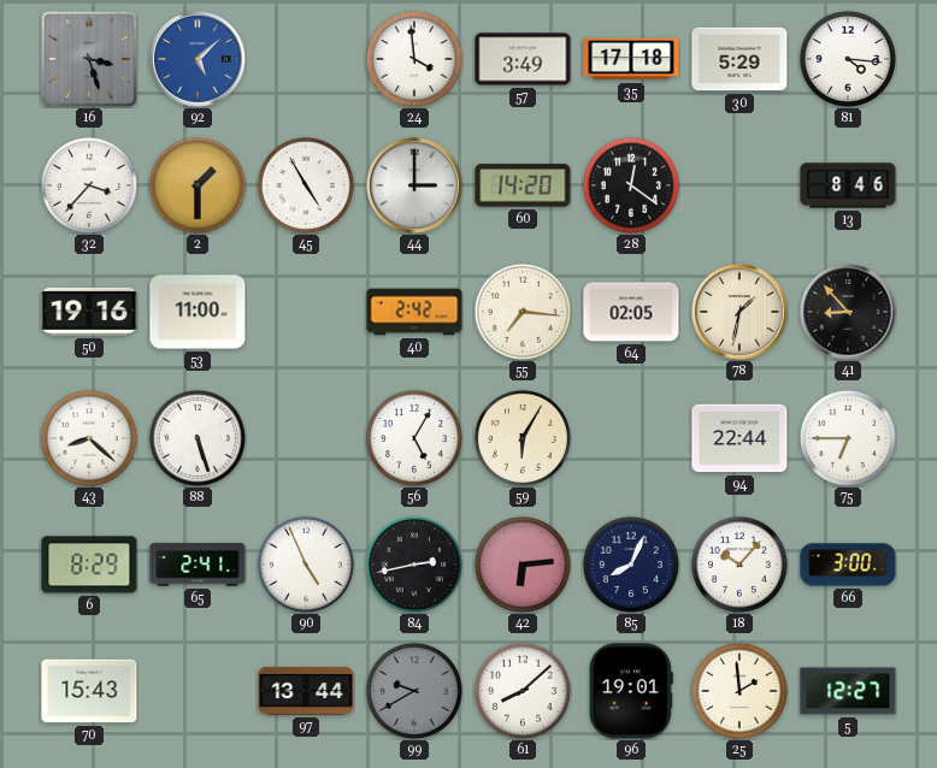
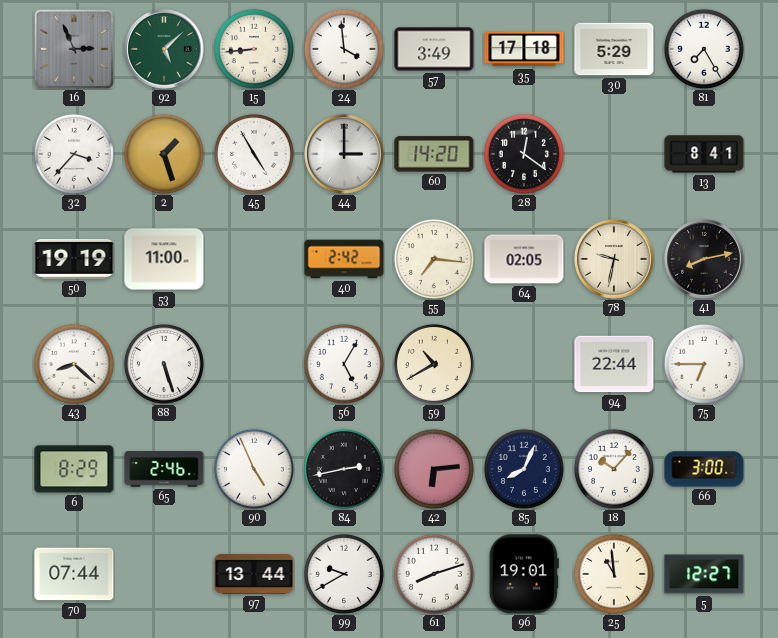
16: 3:27 -> 2:56
92 dial: blue -> green
15: none -> 8:44
81: 4:16 -> 7:25
2: 1:30 -> 1:27
13: 8:46 -> 8:41
50: 19:16 -> 19:19
78: 1:32 -> 9:32
41: 8:53 -> 8:13
59: 6:05 -> 10:40
65: 2:41 -> 2:46
70: 15:43 -> 07:44
99 dial: grey -> white
61: 8:08 -> 8:12
25: 1:59 -> 10:59
